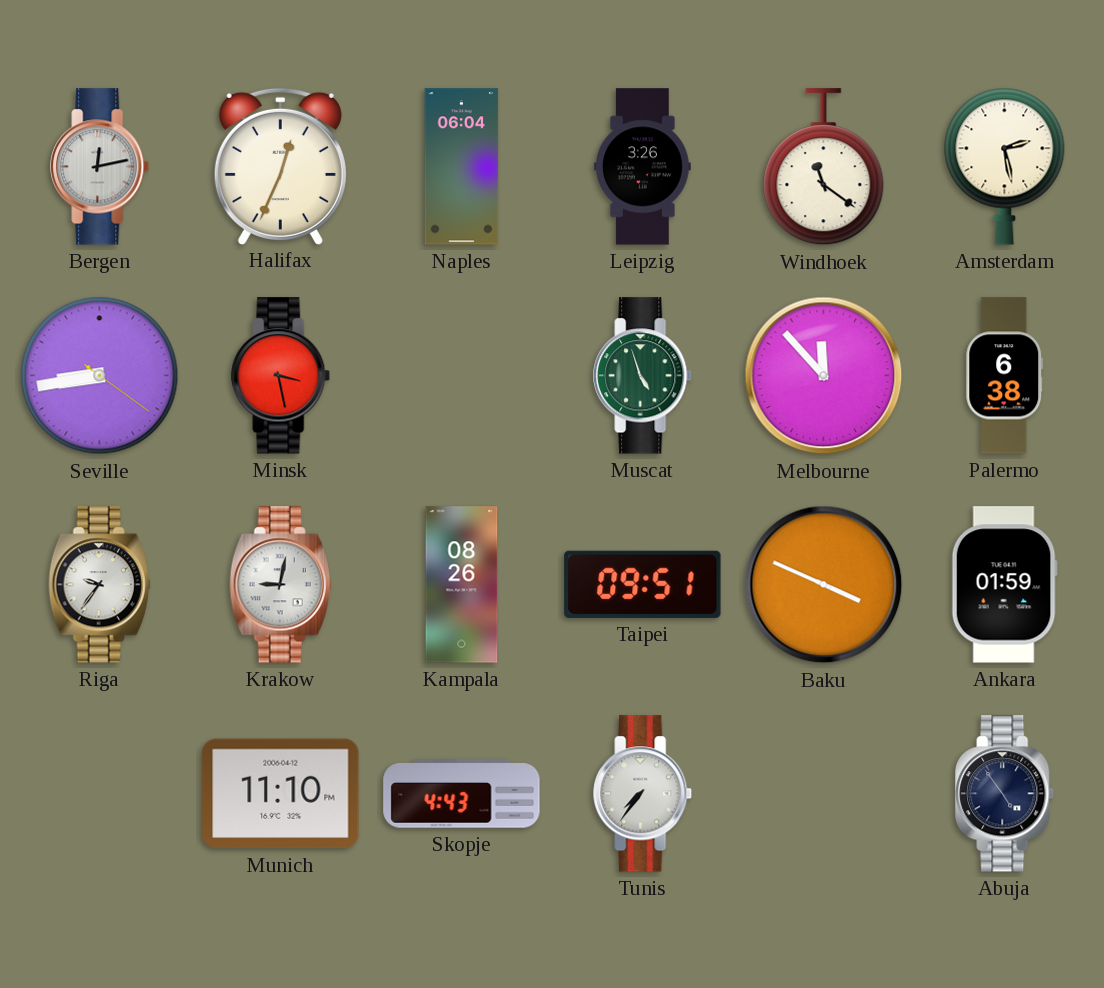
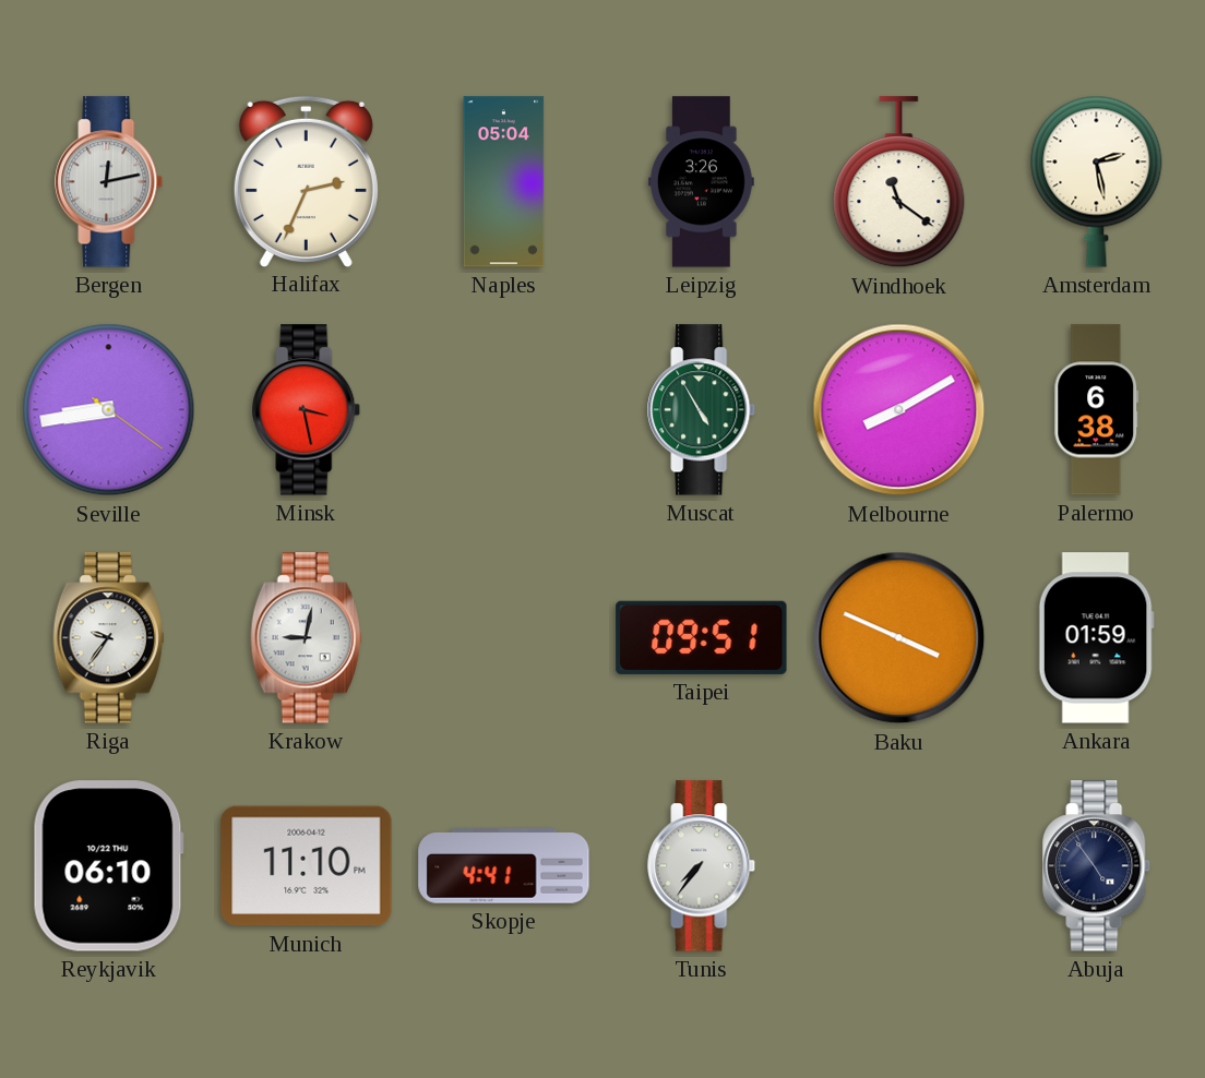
Halifax: 12:34 -> 2:34
Naples: 06:04 -> 05:04
Muscat: 4:57 -> 4:55
Melbourne: 11:53 -> 8:10
Kampala: 08:26 -> none
Reykjavik: none -> 06:10
Skopje: 4:43 -> 4:41
